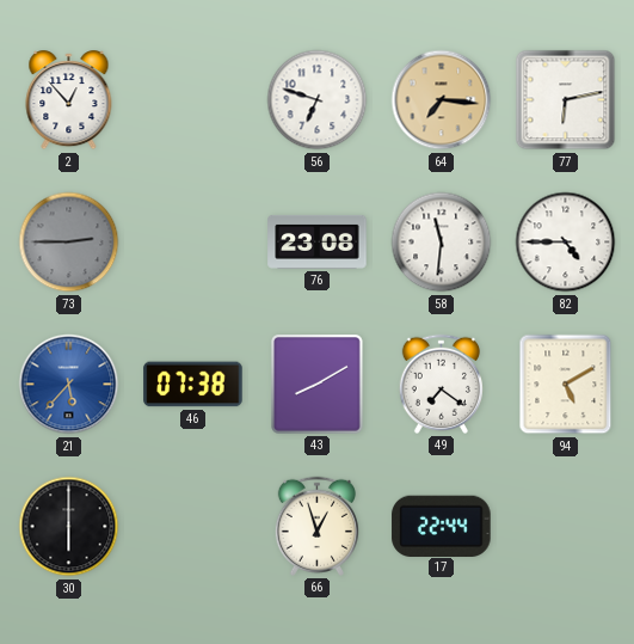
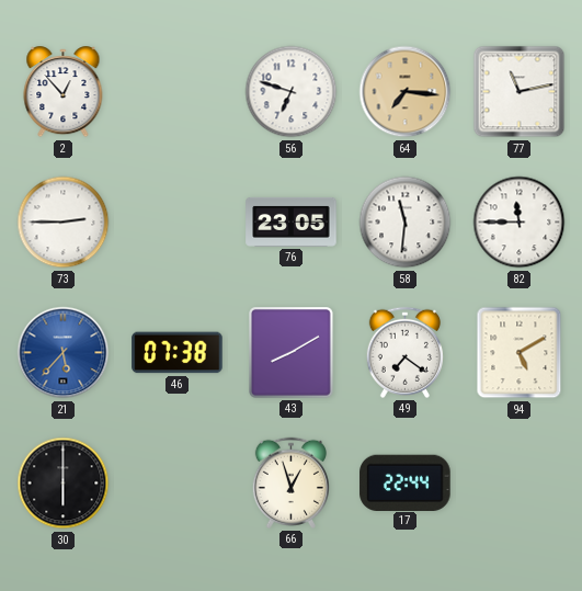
77: 6:13 -> 11:13
73 dial: grey -> white
76: 23:08 -> 23:05
82: 4:45 -> 11:45
